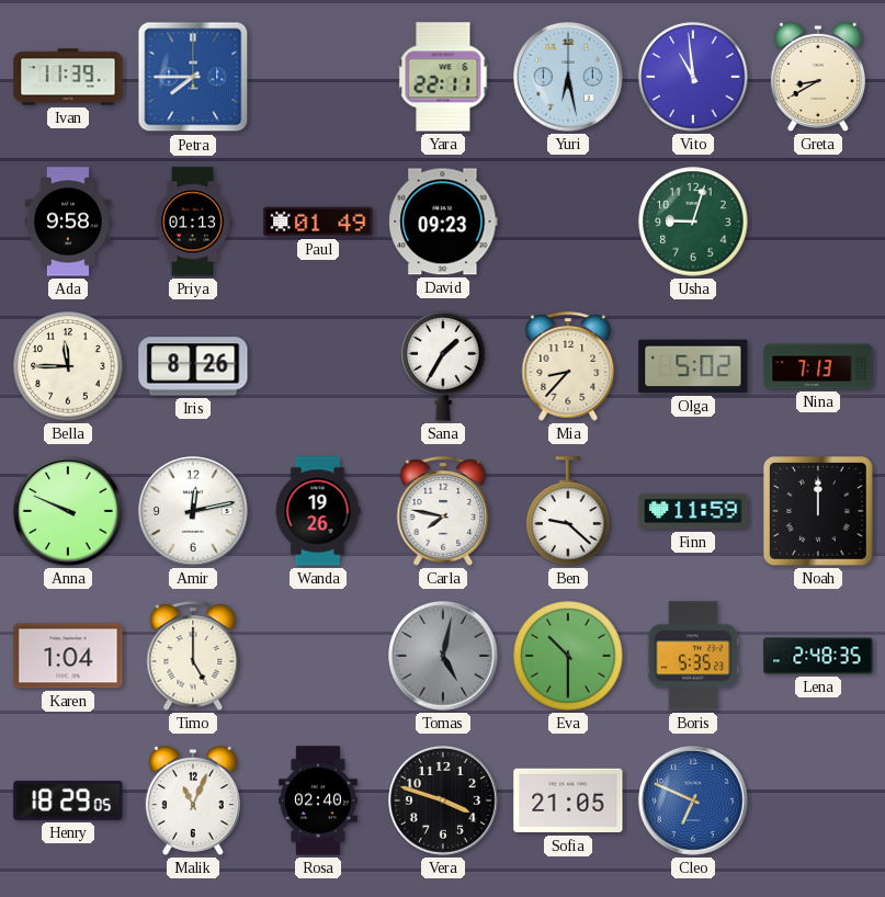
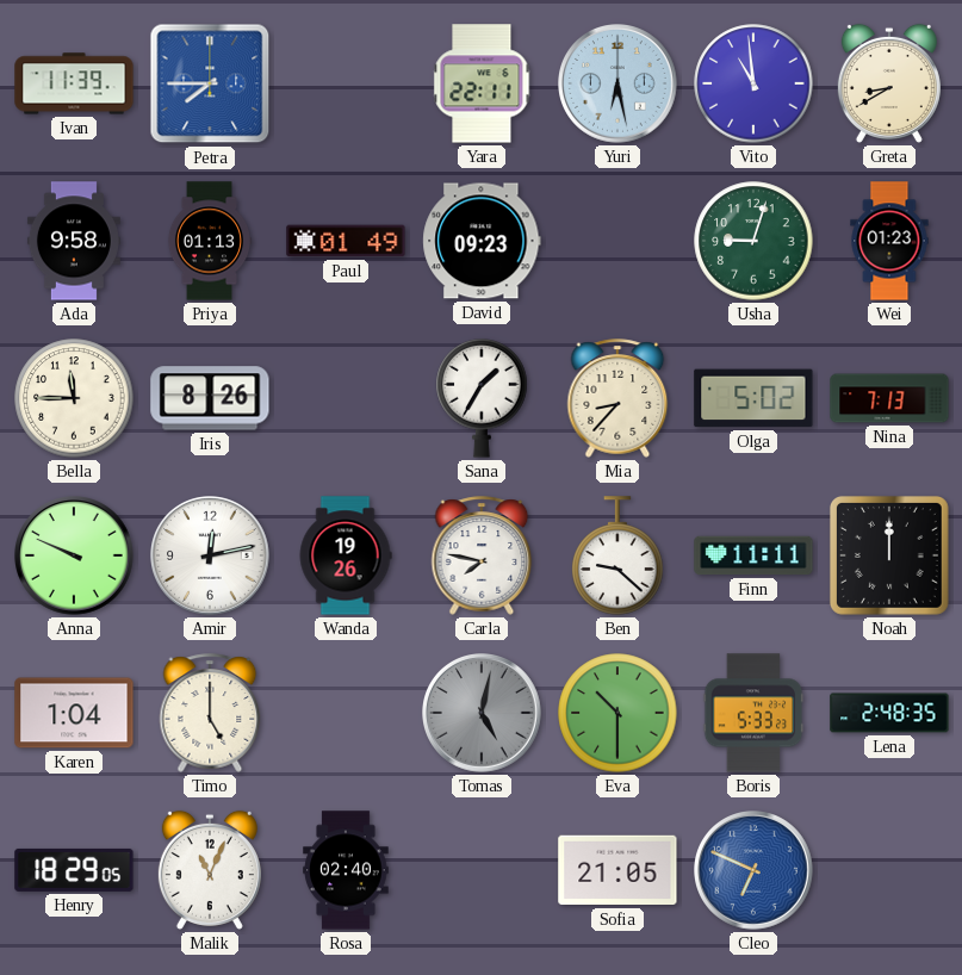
Wei: none -> 01:23
Finn: 11:59 -> 11:11
Boris: 5:35 -> 5:33
Vera: 3:48 -> none
